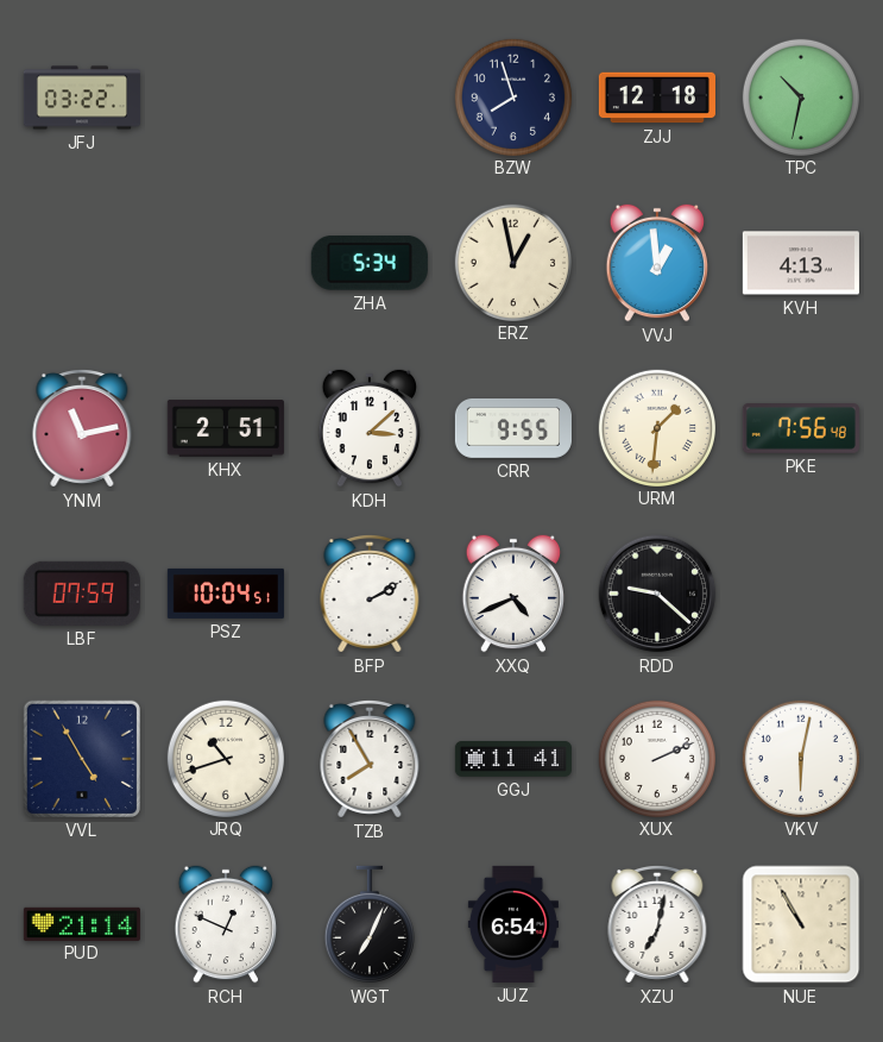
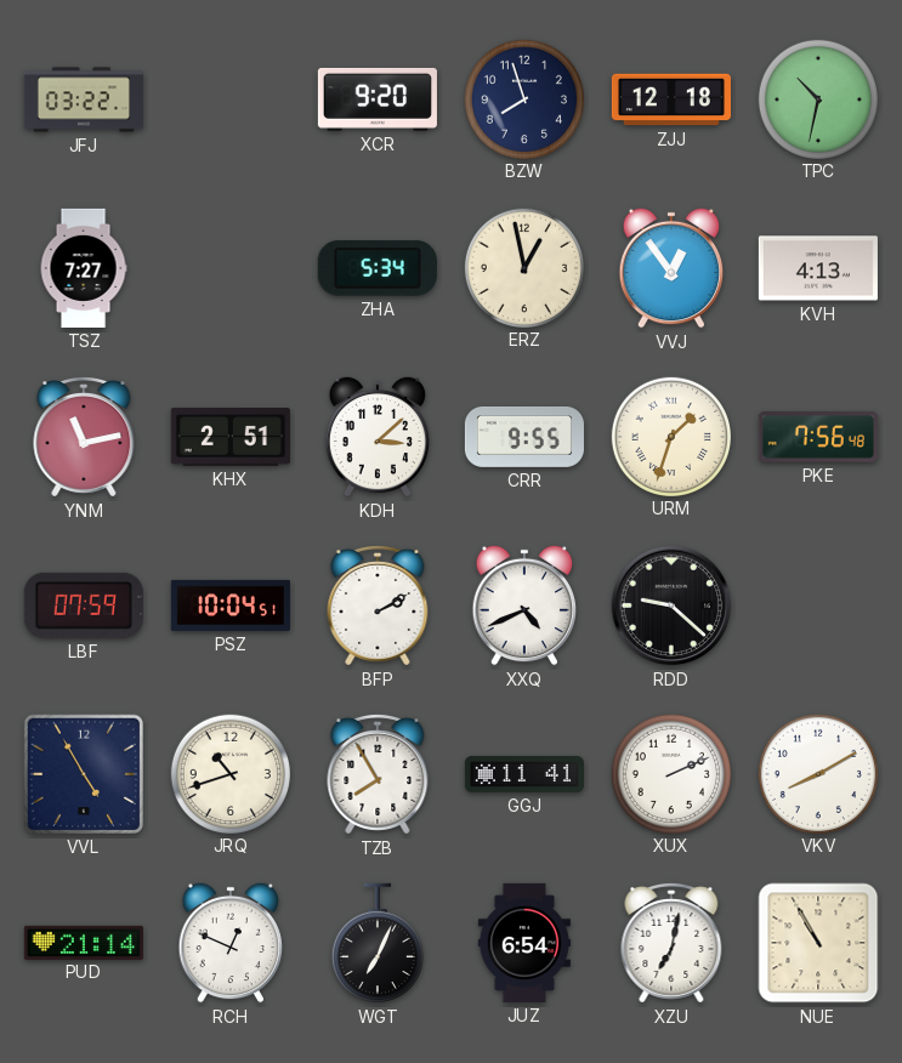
XCR: none -> 9:20
TSZ: none -> 7:27
VVJ: 12:59 -> 12:54
URM: 1:31 -> 1:33
VKV: 6:02 -> 8:10
